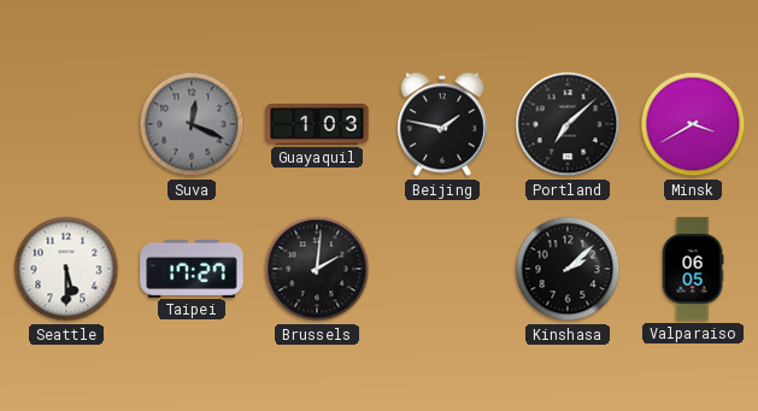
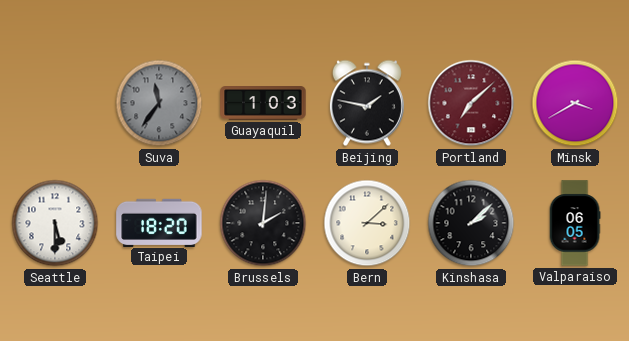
Suva: 12:19 -> 11:36
Portland dial: black -> burgundy
Taipei: 17:27 -> 18:20
Bern: none -> 3:08
